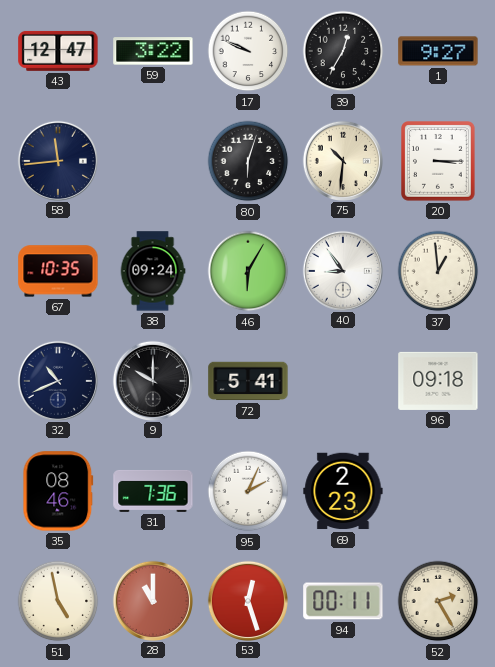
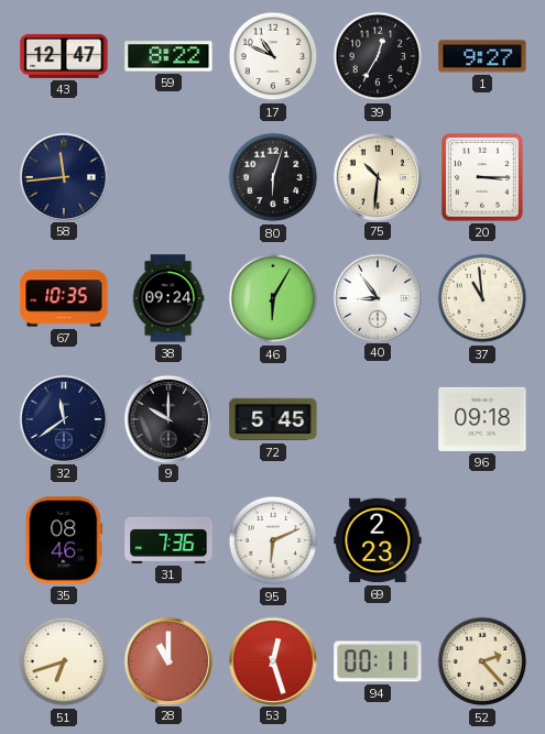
59: 3:22 -> 8:22
17: 9:49 -> 10:49
37: 12:59 -> 10:59
32: 10:41 -> 11:39
72: 5:41 -> 5:45
95: 2:04 -> 6:11
51: 4:58 -> 6:42
52: 2:25 -> 2:23
